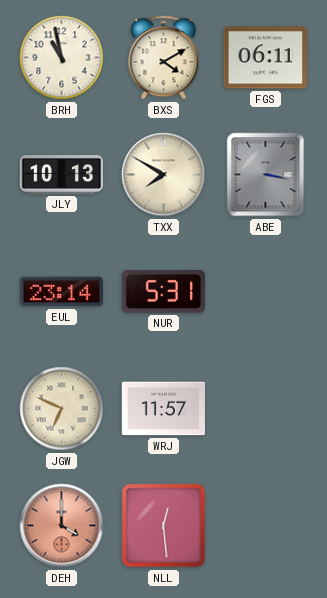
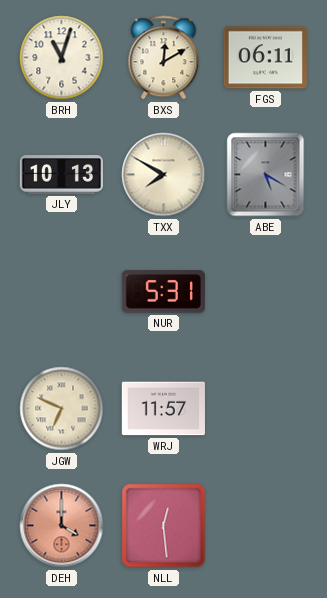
BRH: 10:58 -> 11:03
BXS: 4:10 -> 12:10
ABE: 3:17 -> 5:20
EUL: 23:14 -> none
